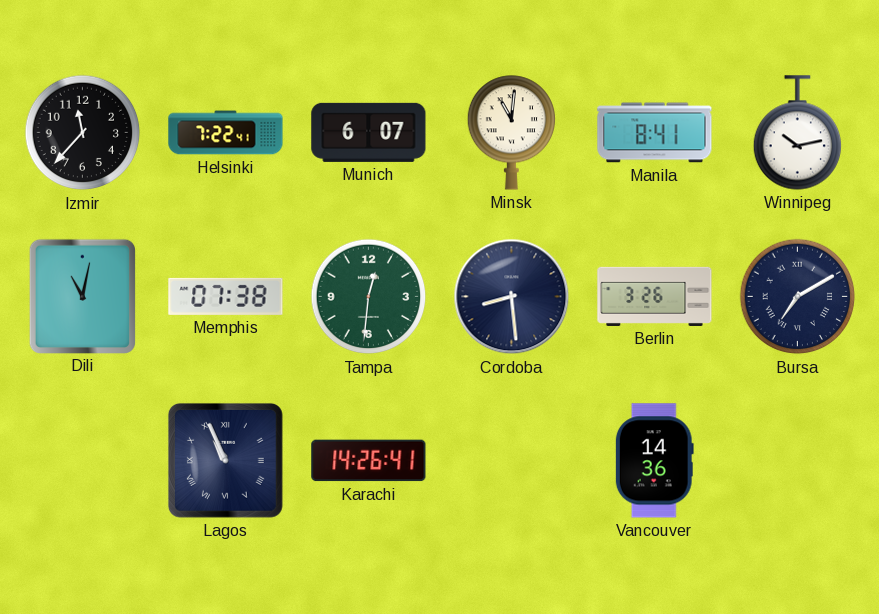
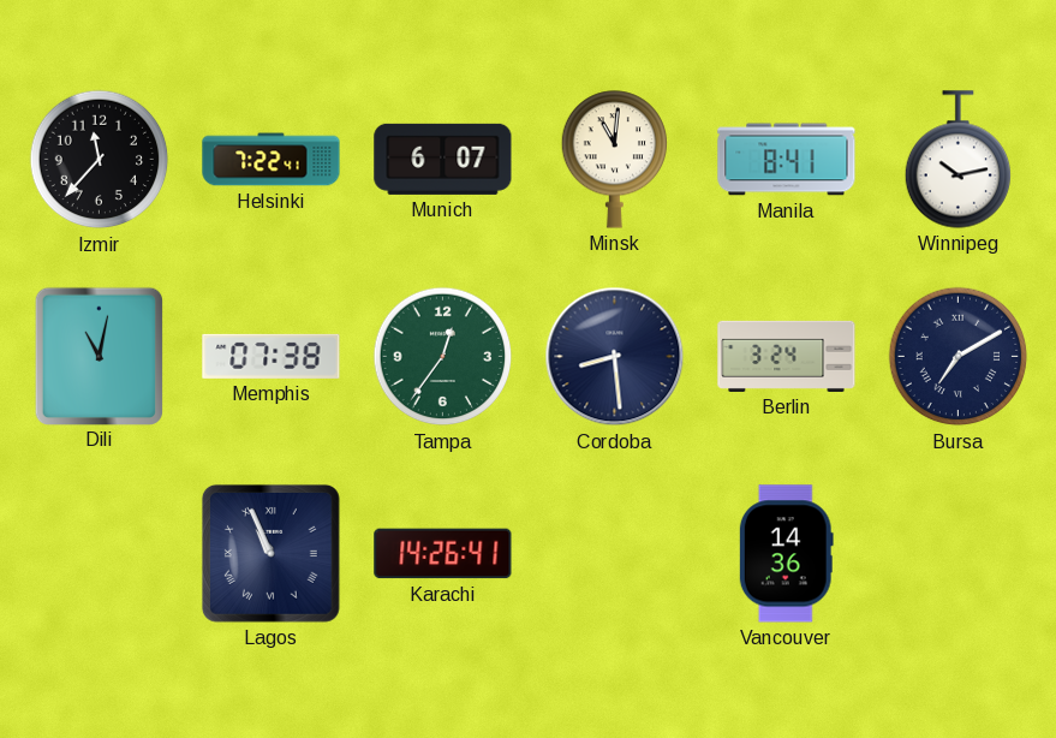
Tampa: 12:31 -> 12:36
Berlin: 3:26 -> 3:24
